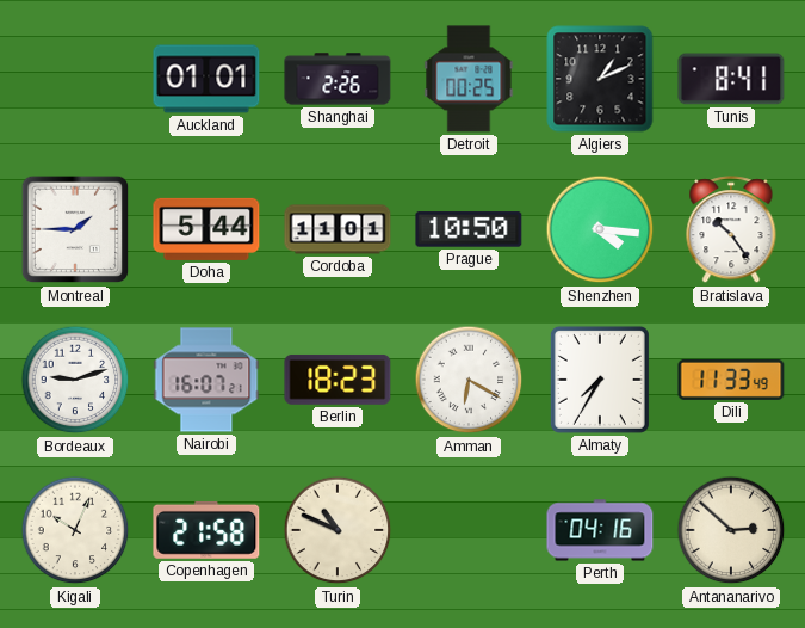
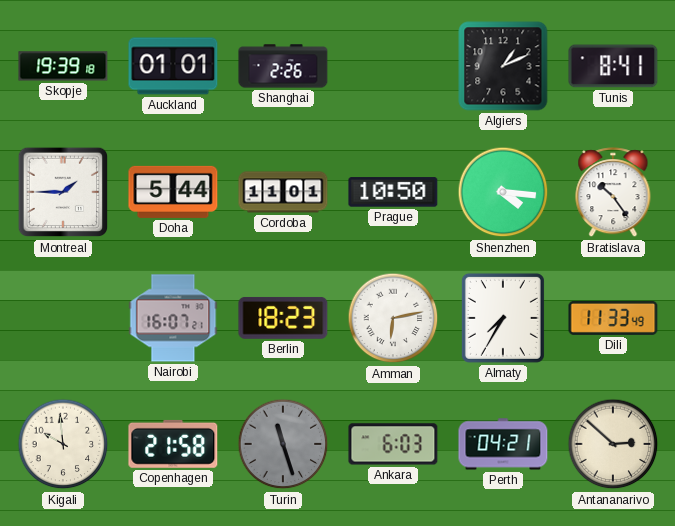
Skopje: none -> 19:39
Detroit: 00:25 -> none
Bordeaux: 9:12 -> none
Amman: 6:20 -> 6:13
Kigali: 10:04 -> 9:59
Turin: 10:49 -> 11:27
Turin dial: cream -> grey
Ankara: none -> 6:03
Perth: 04:16 -> 04:21
